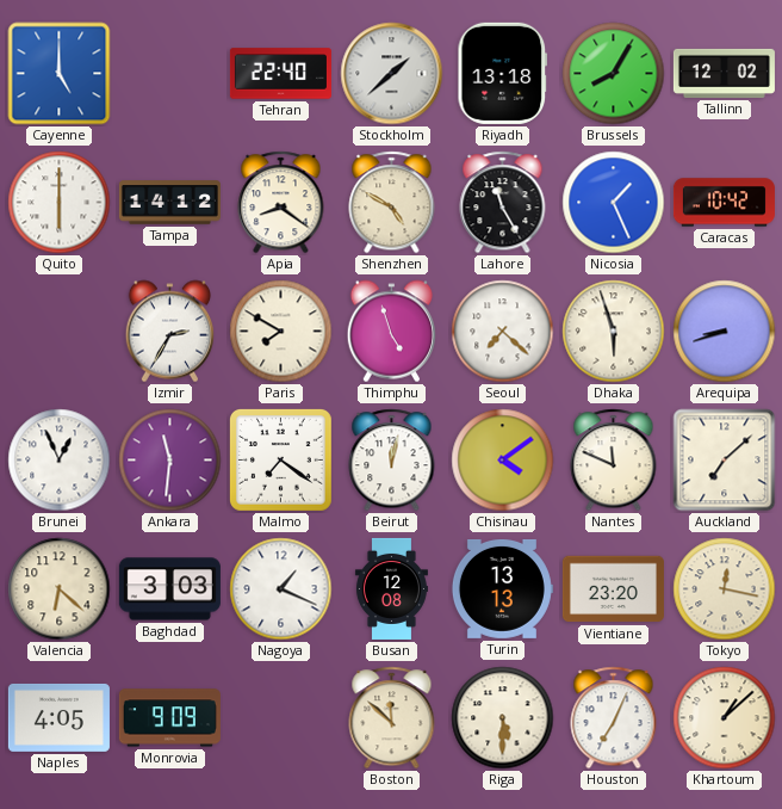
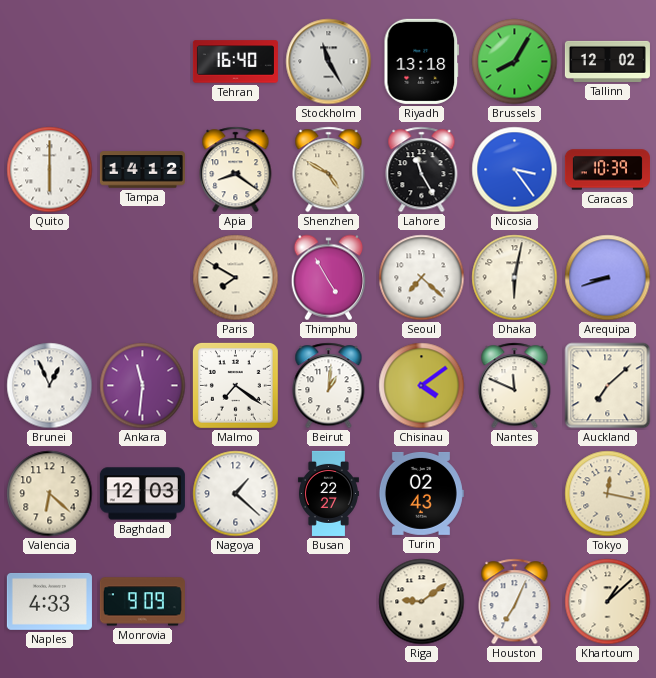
Cayenne: 5:00 -> none
Tehran: 22:40 -> 16:40
Stockholm: 1:38 -> 11:25
Nicosia: 1:26 -> 3:24
Caracas: 10:42 -> 10:39
Izmir: 2:35 -> none
Thimphu: 4:57 -> 4:55
Dhaka: 5:57 -> 6:02
Beirut: 12:02 -> 1:01
Baghdad: 3:03 -> 12:03
Nagoya: 1:19 -> 1:22
Busan: 12:08 -> 22:27
Turin: 13:13 -> 02:43
Vientiane: 23:20 -> none
Naples: 4:05 -> 4:33
Boston: 11:52 -> none
Riga: 5:30 -> 9:09
